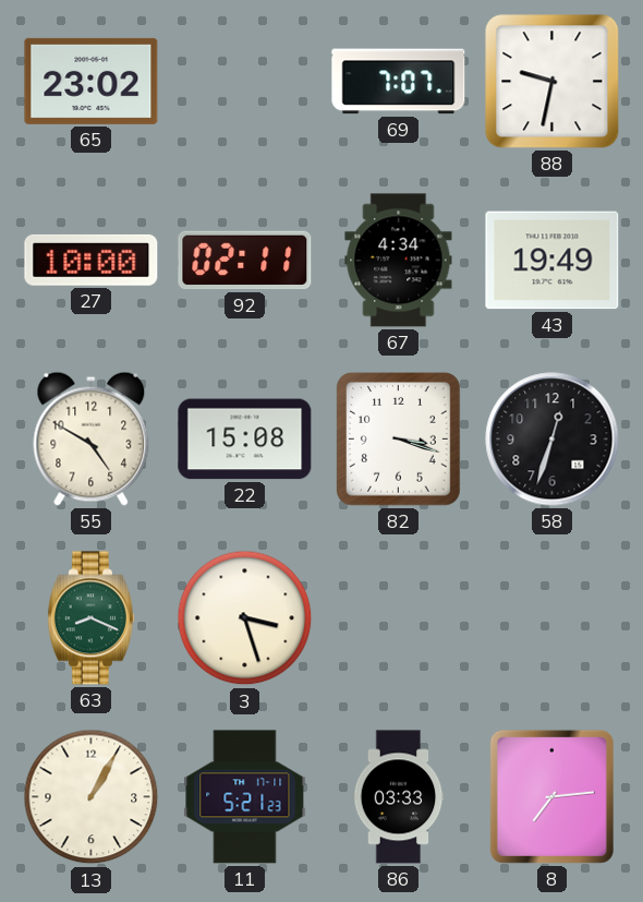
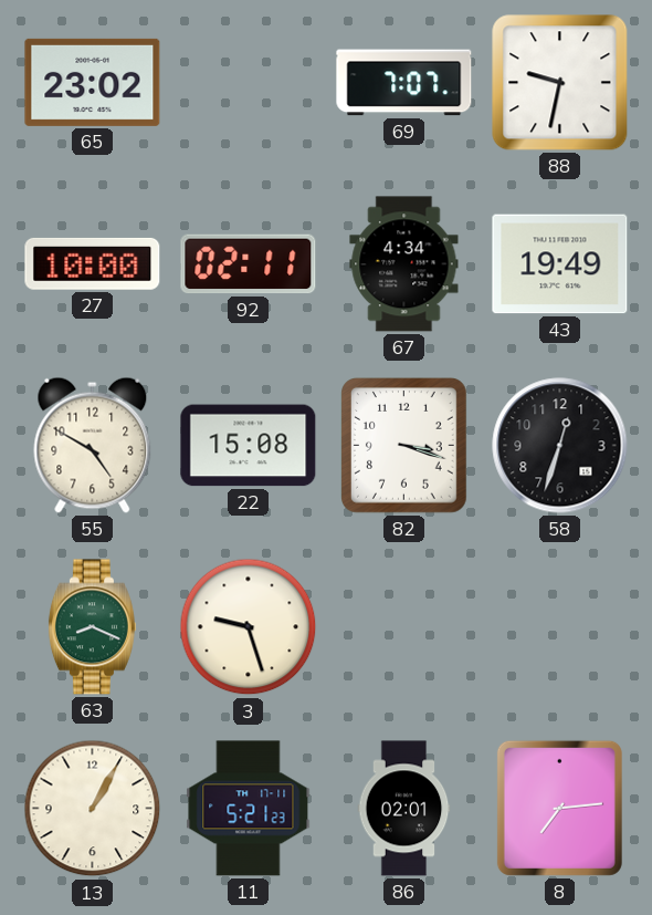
3: 3:27 -> 9:27
86: 03:33 -> 02:01
